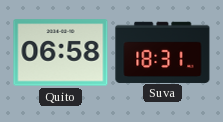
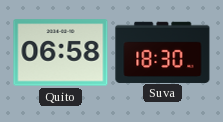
Suva: 18:31 -> 18:30
